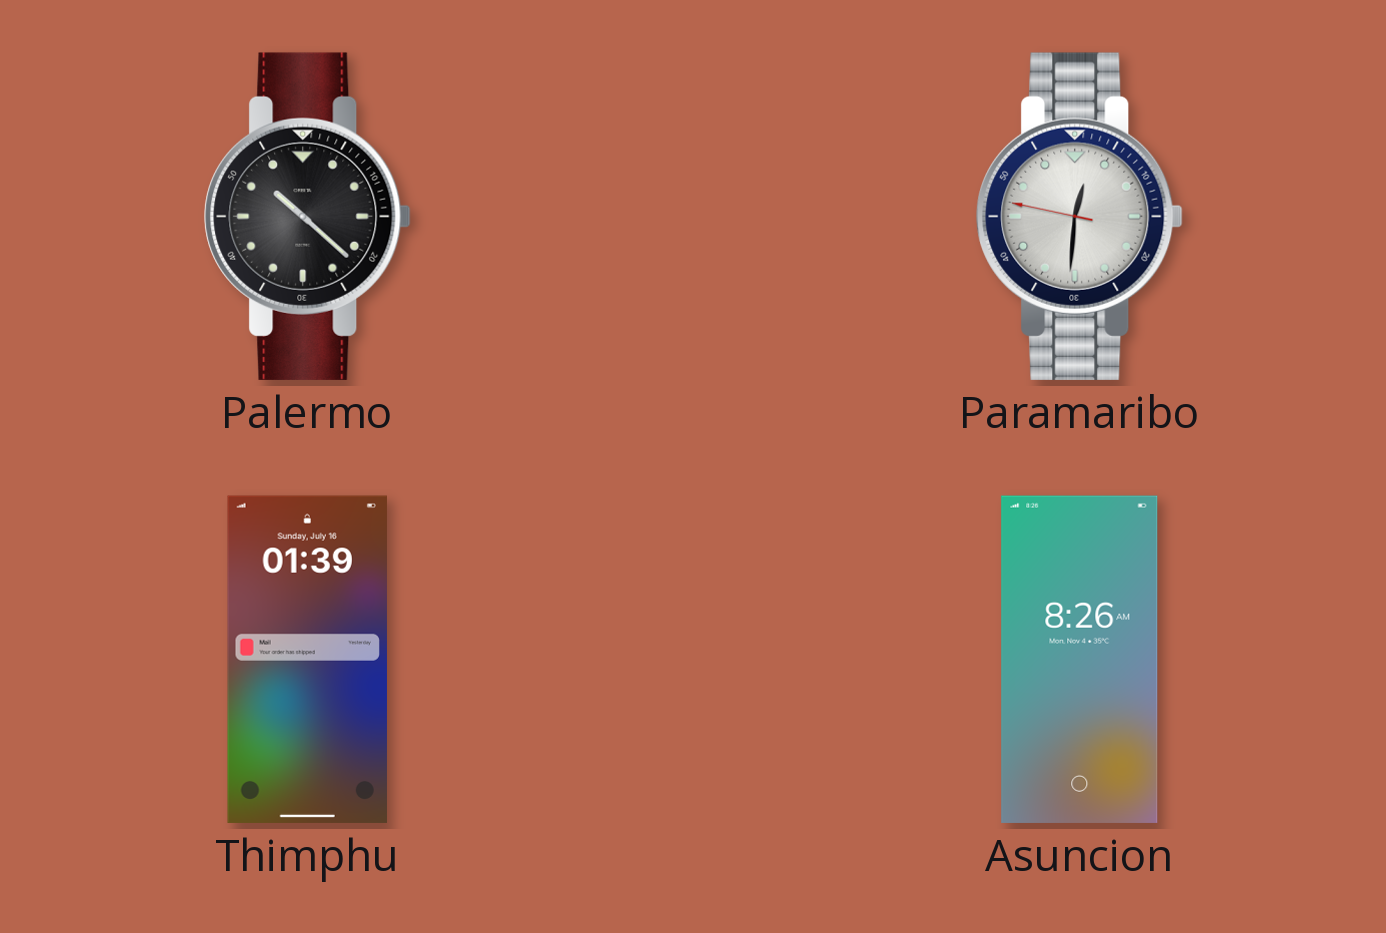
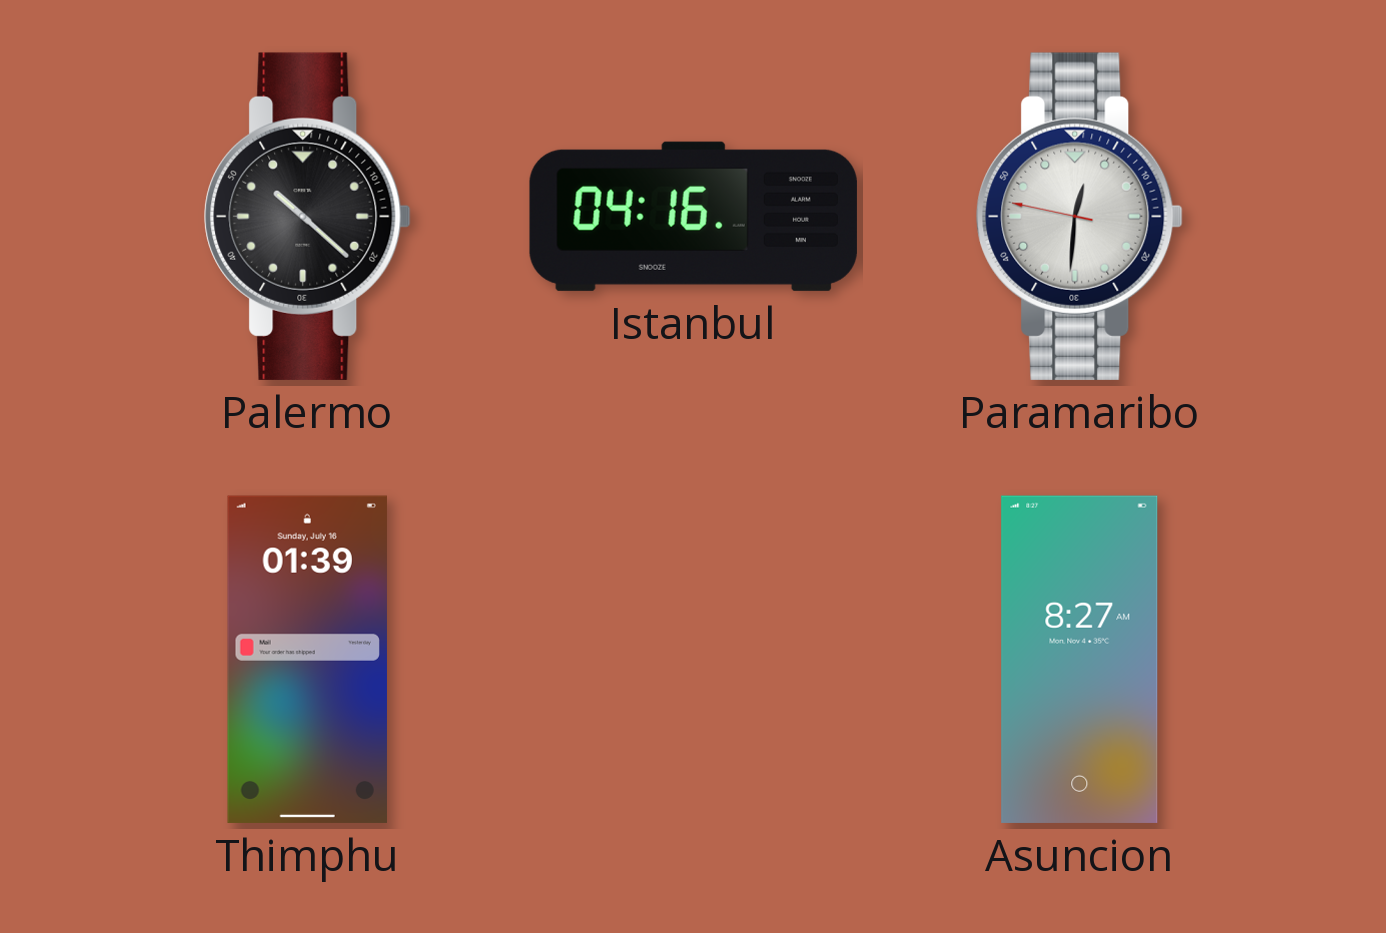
Istanbul: none -> 04:16
Asuncion: 8:26 -> 8:27
